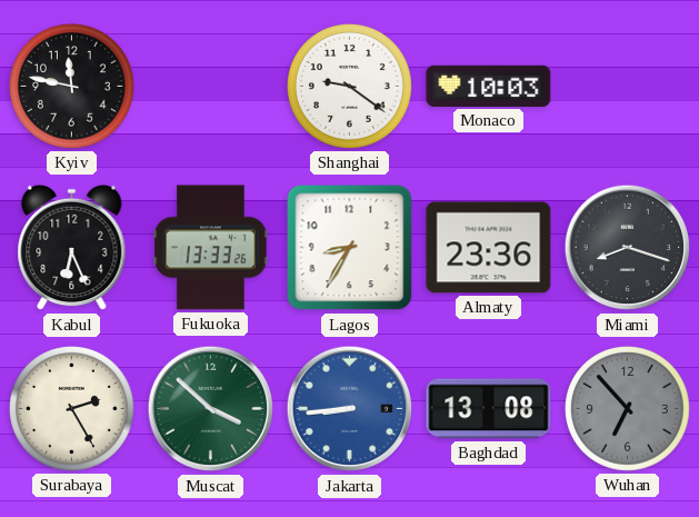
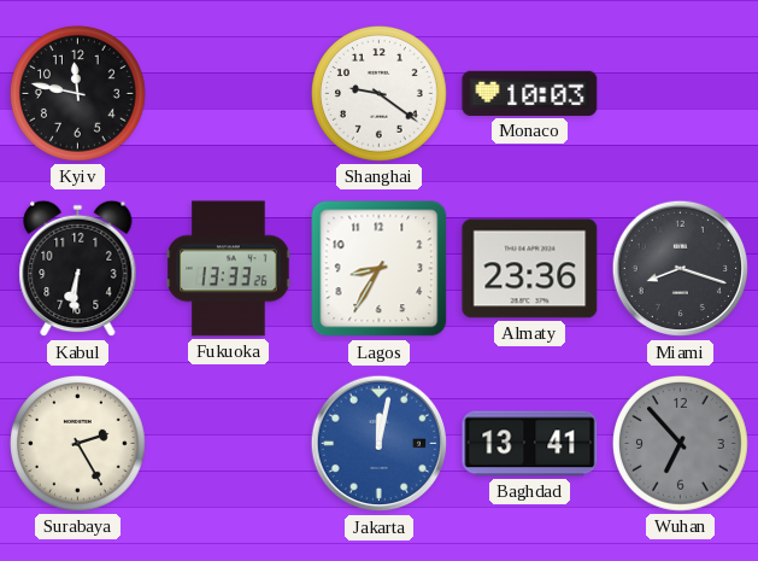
Kabul: 6:26 -> 6:31
Muscat: 3:52 -> none
Jakarta: 8:44 -> 12:02
Baghdad: 13:08 -> 13:41
